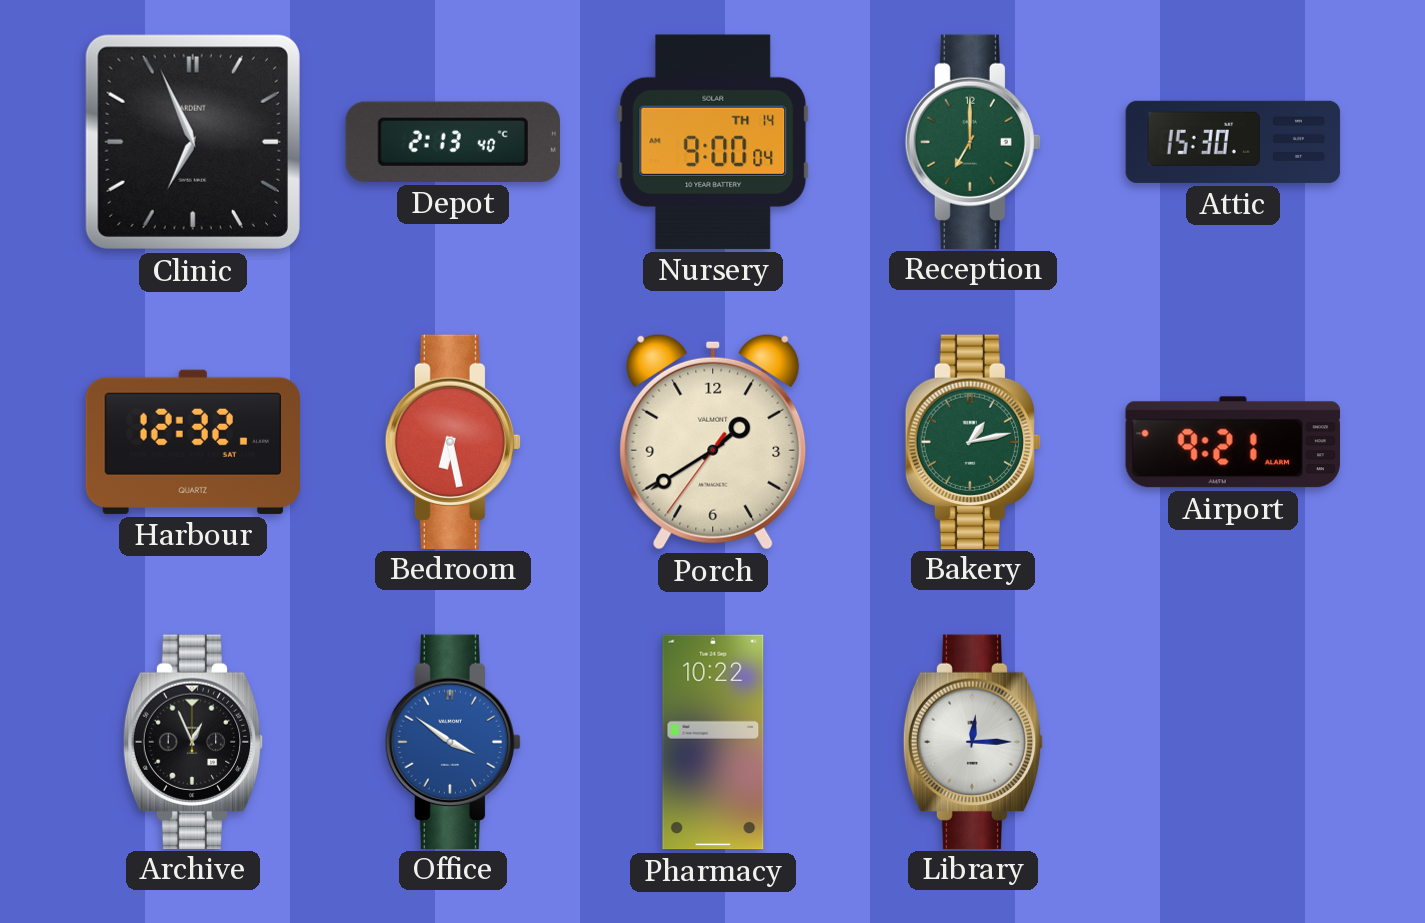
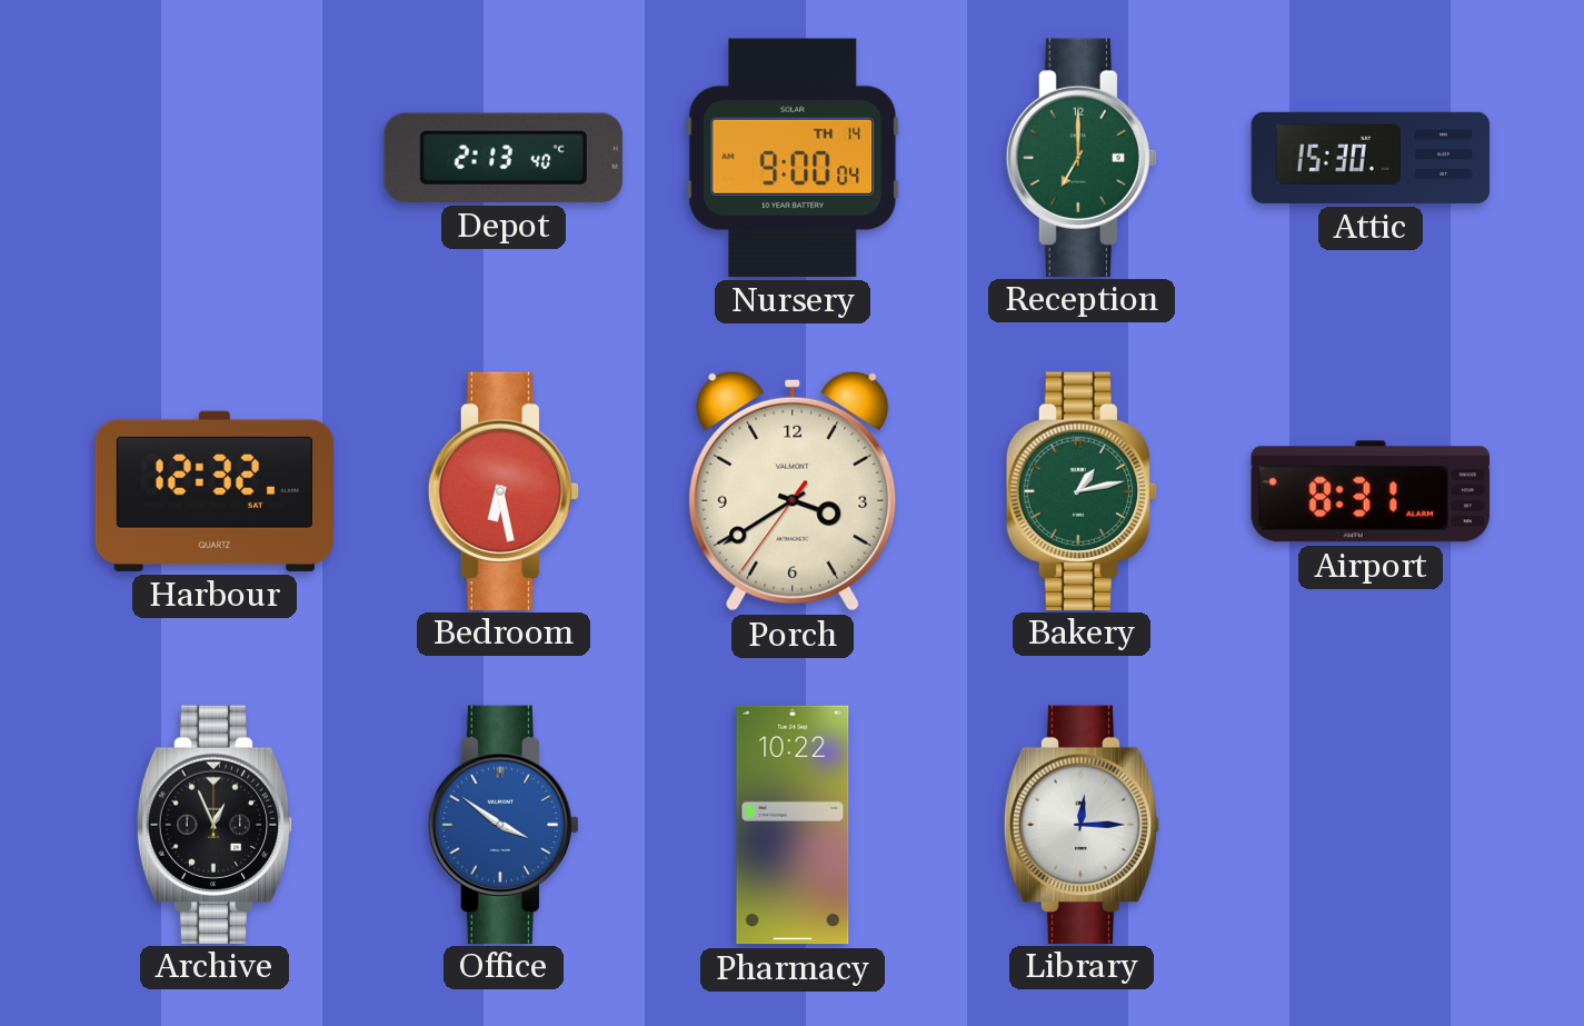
Clinic: 6:56 -> none
Porch: 1:39 -> 3:39
Airport: 9:21 -> 8:31
